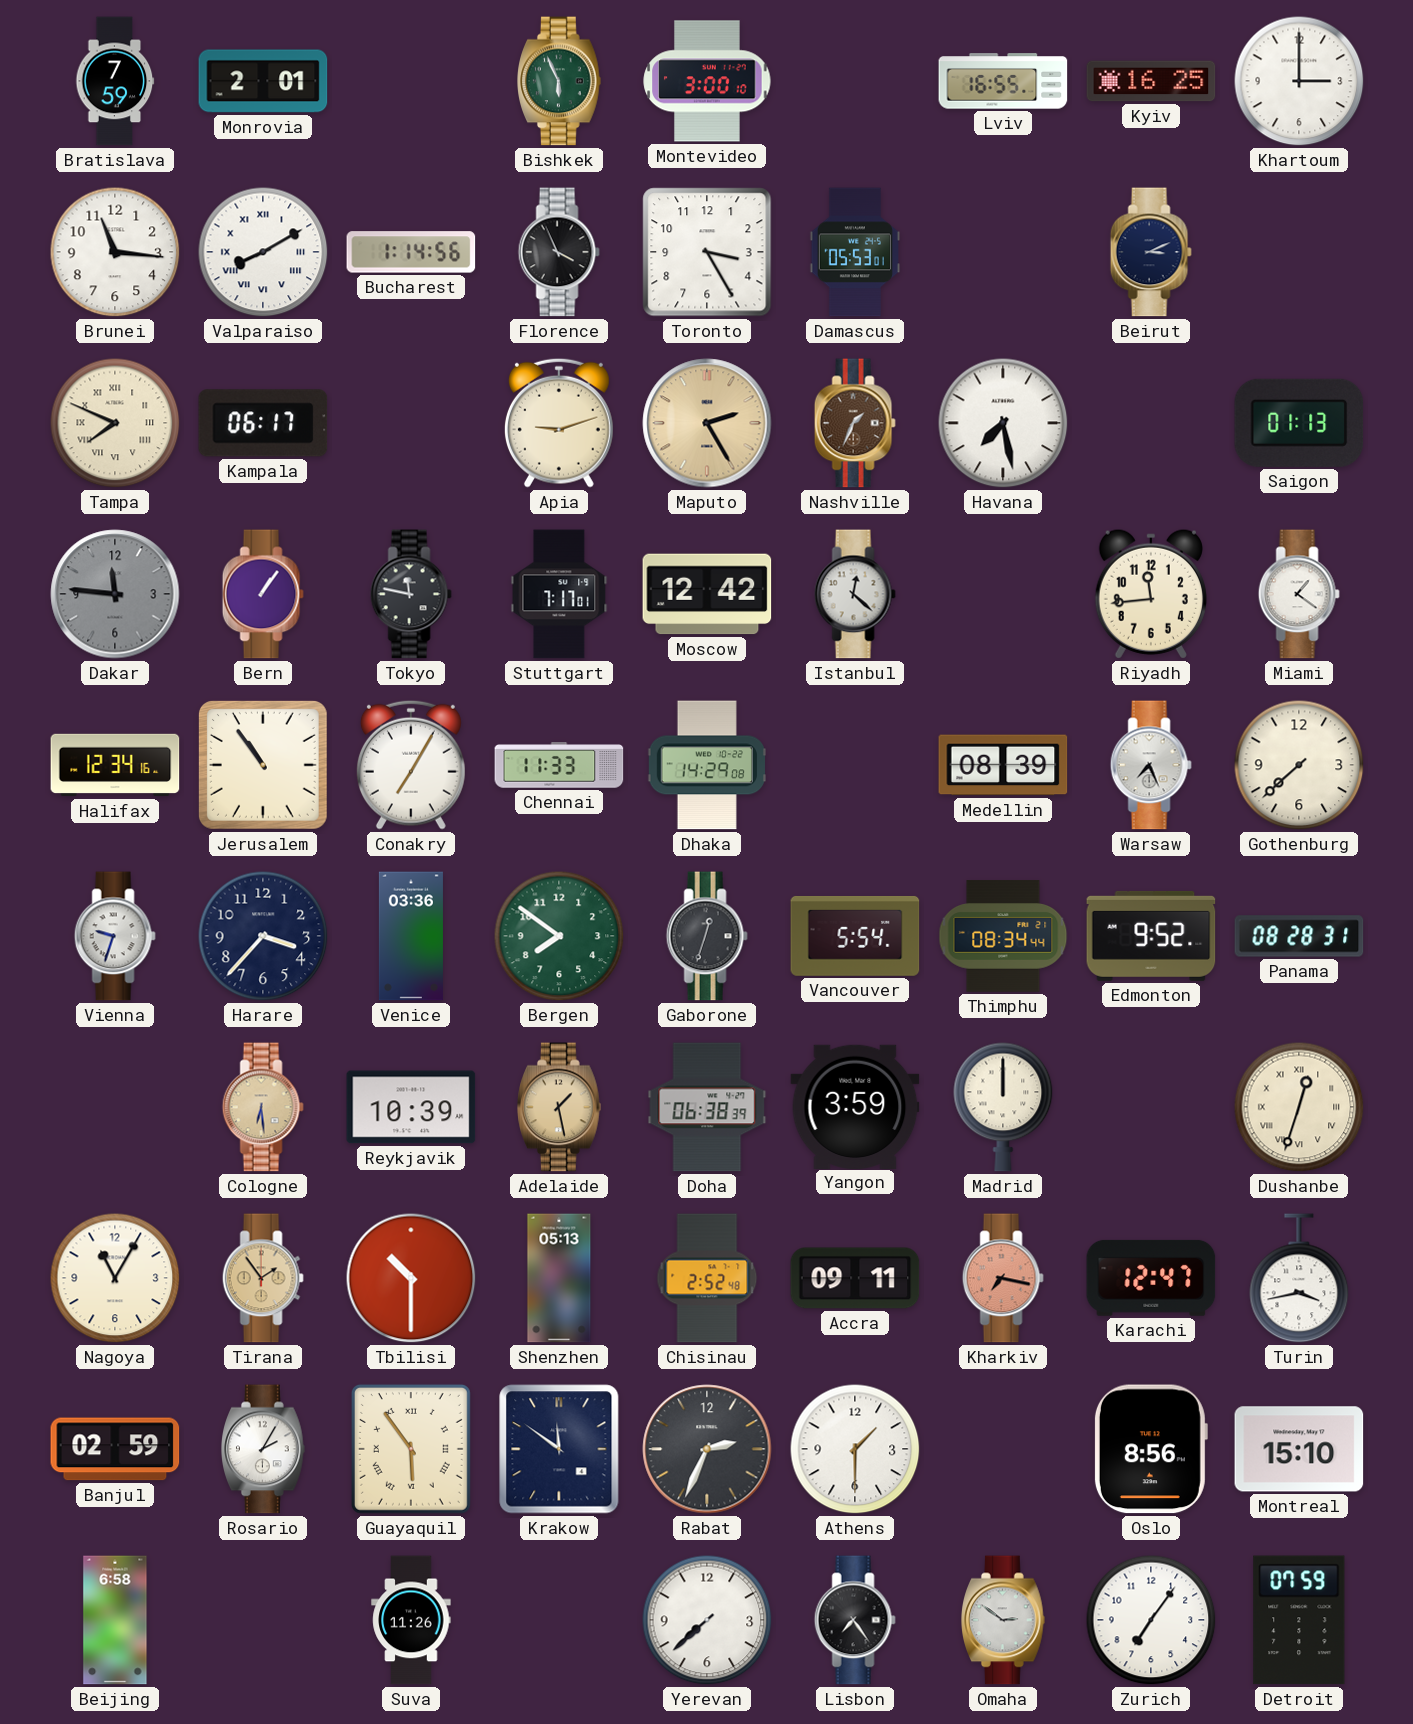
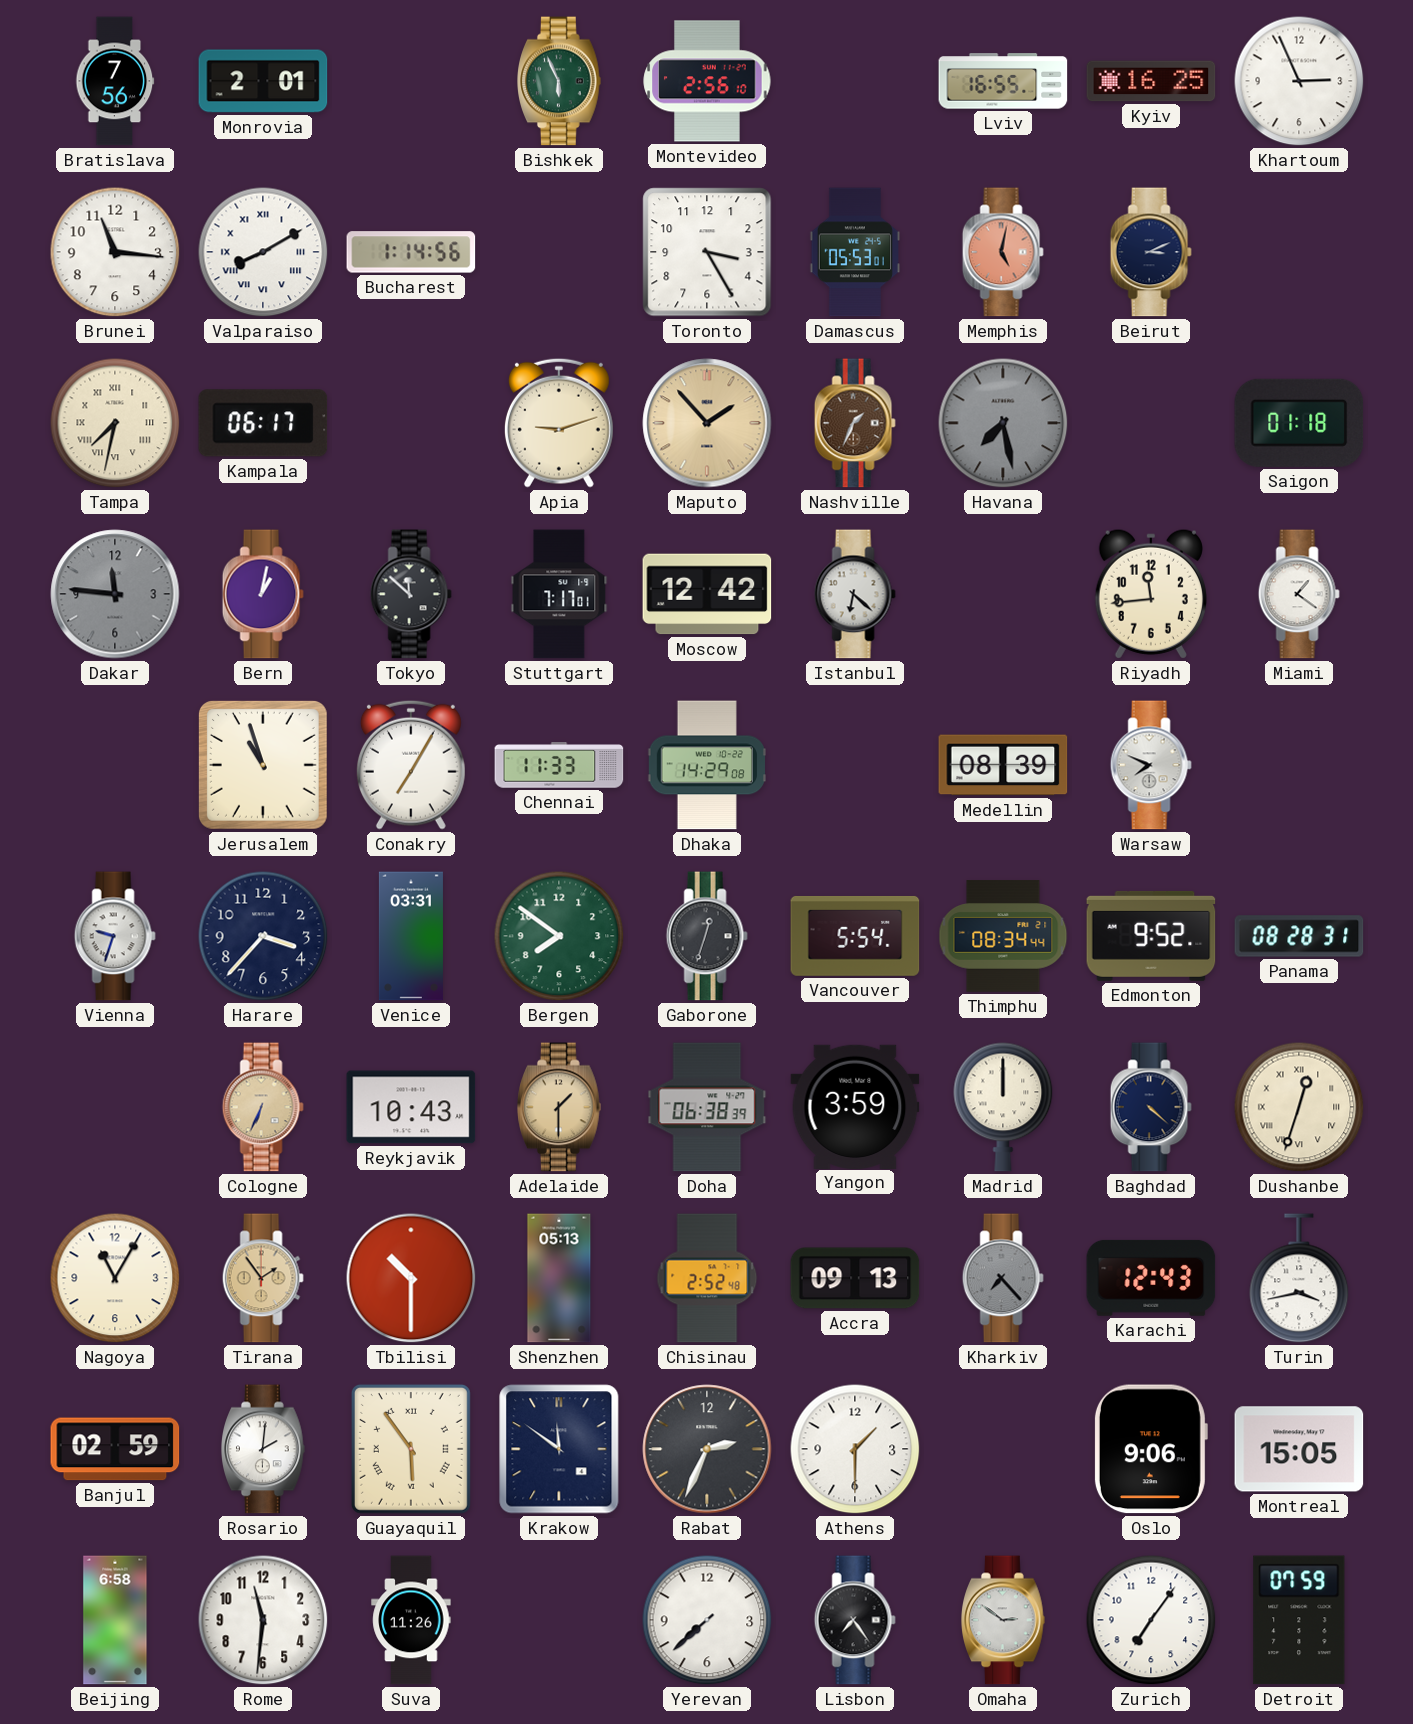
Bratislava: 7:59 -> 7:56
Montevideo: 3:00 -> 2:56
Khartoum: 3:00 -> 2:56
Florence: 3:56 -> none
Memphis: none -> 5:02
Tampa: 7:49 -> 7:32
Maputo: 2:25 -> 1:53
Havana dial: white -> grey
Saigon: 01:13 -> 01:18
Bern: 1:06 -> 1:02
Tokyo: 11:47 -> 11:52
Istanbul: 12:22 -> 6:22
Halifax: 12:34 -> none
Jerusalem: 10:54 -> 10:57
Warsaw: 7:26 -> 7:49
Gothenburg: 7:38 -> none
Venice: 03:36 -> 03:31
Cologne: 6:29 -> 6:34
Reykjavik: 10:39 -> 10:43
Adelaide: 1:28 -> 1:30
Baghdad: none -> 4:22
Accra: 09:11 -> 09:13
Kharkiv: 7:17 -> 7:23
Kharkiv dial: salmon -> grey
Karachi: 12:47 -> 12:43
Rosario: 2:05 -> 2:01
Oslo: 8:56 -> 9:06
Montreal: 15:10 -> 15:05
Rome: none -> 11:31
